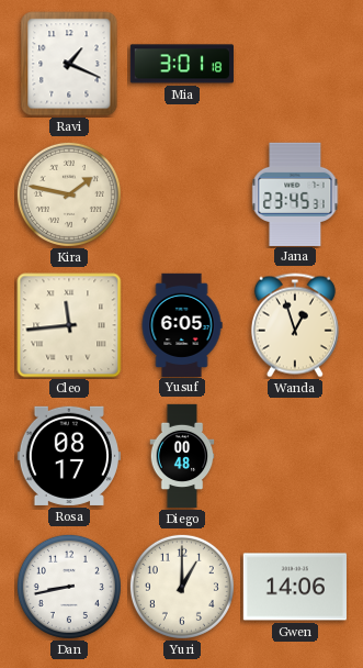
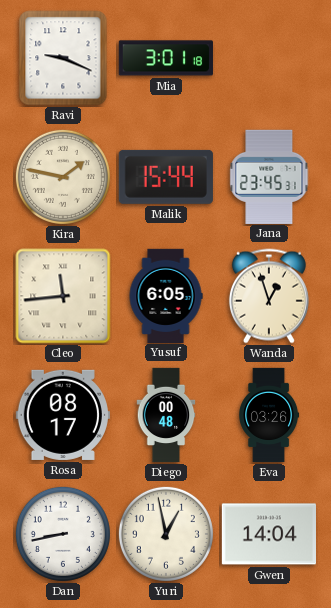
Ravi: 1:19 -> 9:19
Malik: none -> 15:44
Eva: none -> 03:26
Yuri: 1:00 -> 12:58
Gwen: 14:06 -> 14:04
